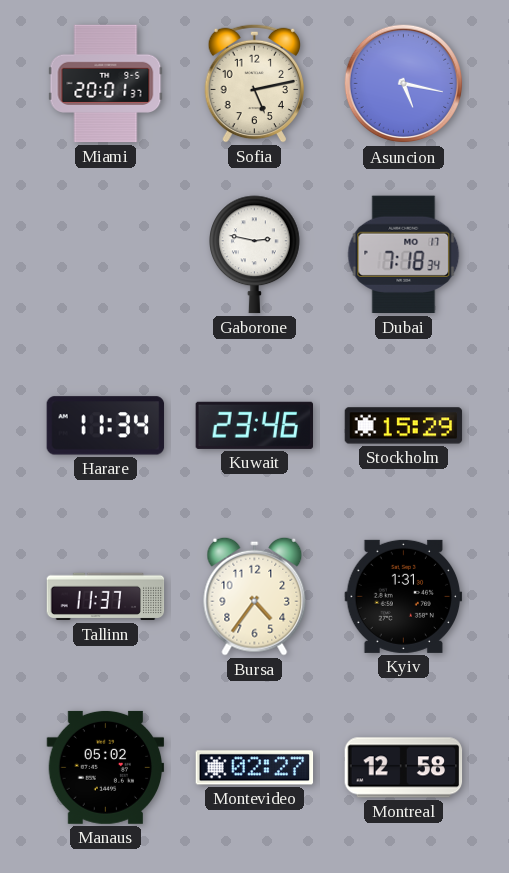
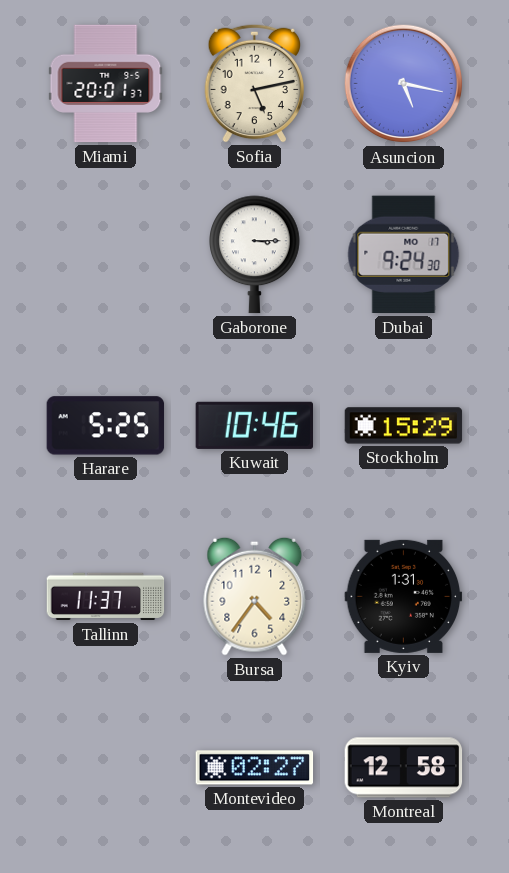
Gaborone: 2:47 -> 3:15
Dubai: 7:18 -> 9:24
Harare: 11:34 -> 5:25
Kuwait: 23:46 -> 10:46
Manaus: 05:02 -> none
